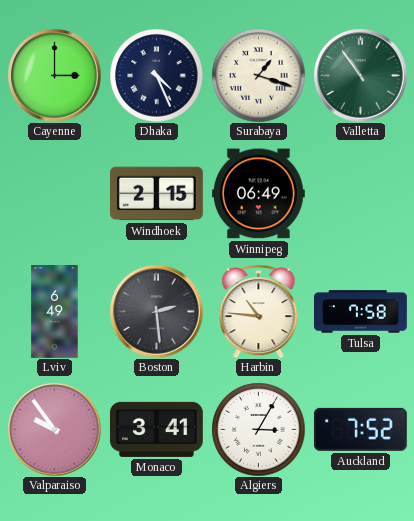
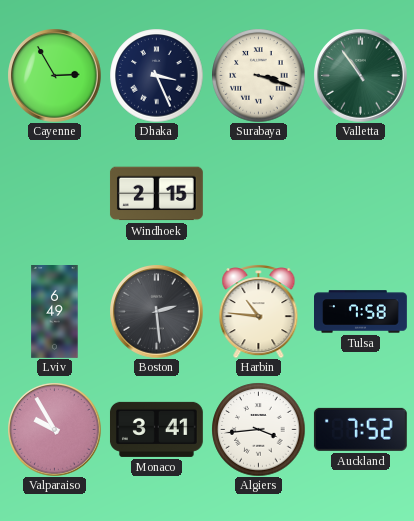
Cayenne: 3:00 -> 2:55
Dhaka: 4:26 -> 3:26
Surabaya: 1:18 -> 3:18
Winnipeg: 06:49 -> none
Valparaiso: 9:54 -> 9:55
Algiers: 3:05 -> 3:44
